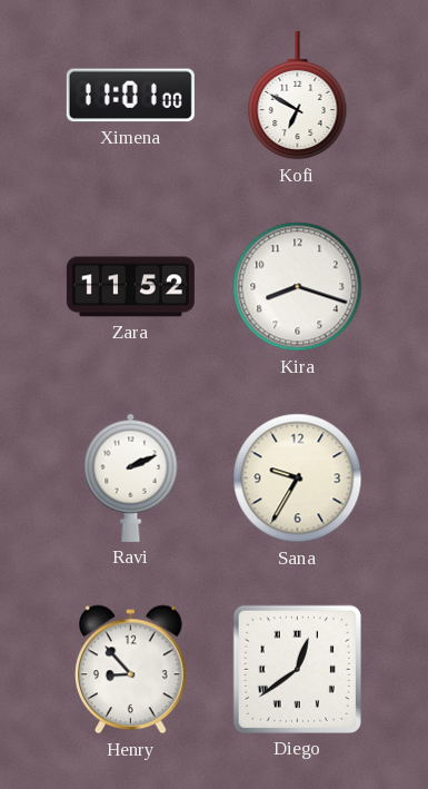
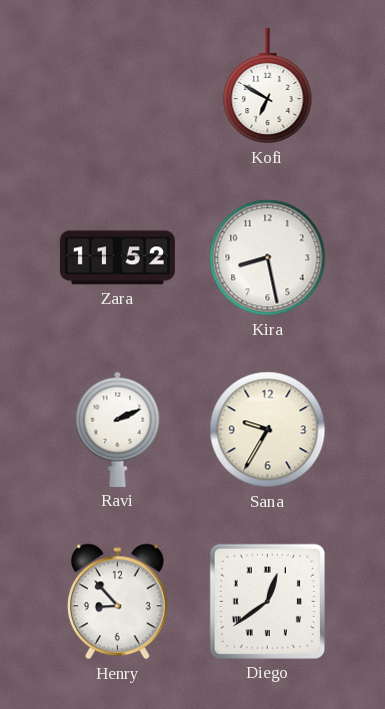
Ximena: 11:01 -> none
Kira: 8:18 -> 8:28
